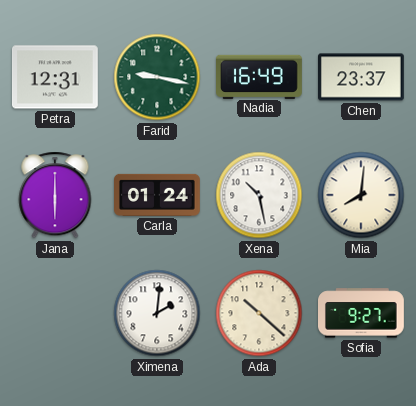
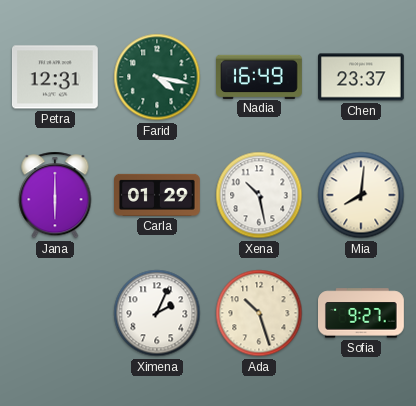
Farid: 9:17 -> 4:17
Carla: 01:24 -> 01:29
Ximena: 2:01 -> 2:04
Ada: 10:22 -> 10:27
